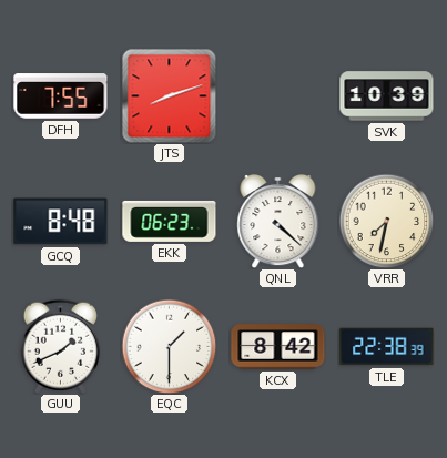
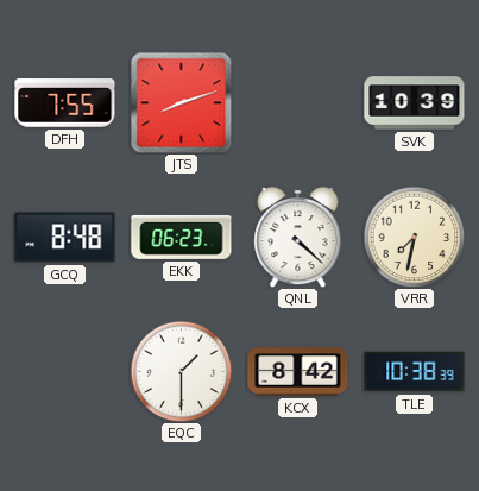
GUU: 1:41 -> none
TLE: 22:38 -> 10:38
